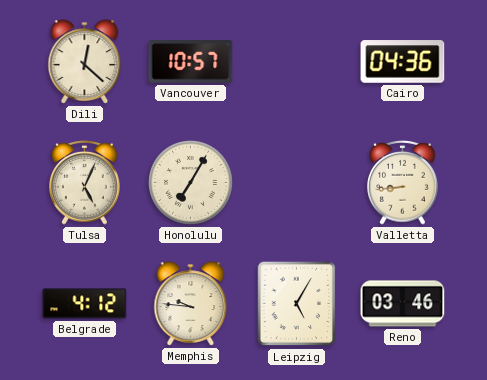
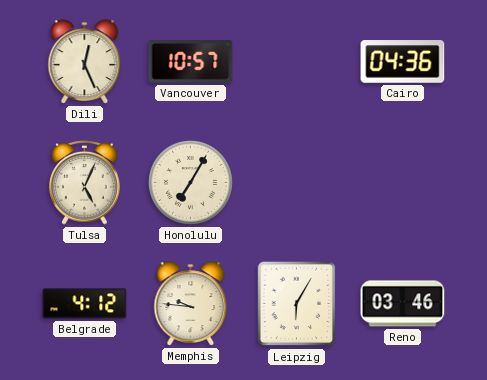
Dili: 12:22 -> 12:26
Valletta: 8:44 -> none
Leipzig: 5:05 -> 6:05
